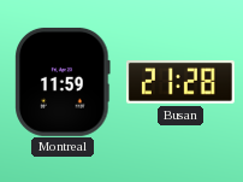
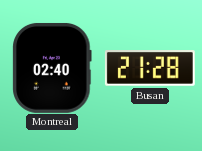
Montreal: 11:59 -> 02:40
